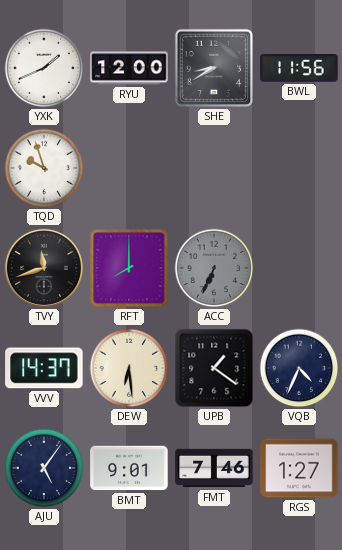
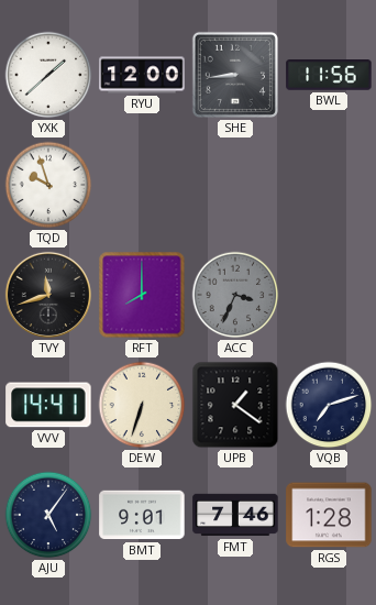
YXK: 1:41 -> 1:38
SHE: 8:40 -> 8:44
ACC: 6:34 -> 3:34
VVV: 14:37 -> 14:41
DEW: 6:29 -> 6:33
VQB: 4:34 -> 7:12
RGS: 1:27 -> 1:28
